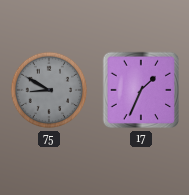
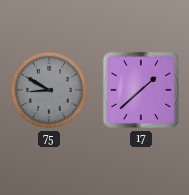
17: 1:34 -> 1:38
